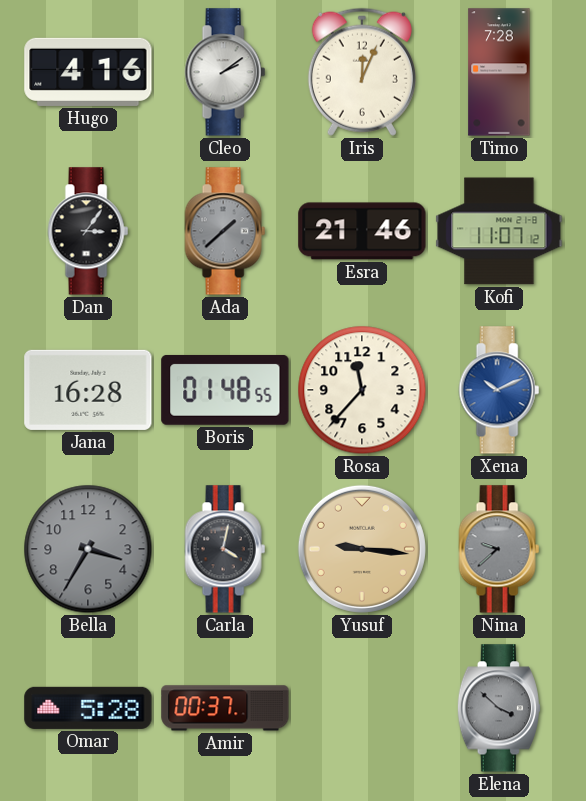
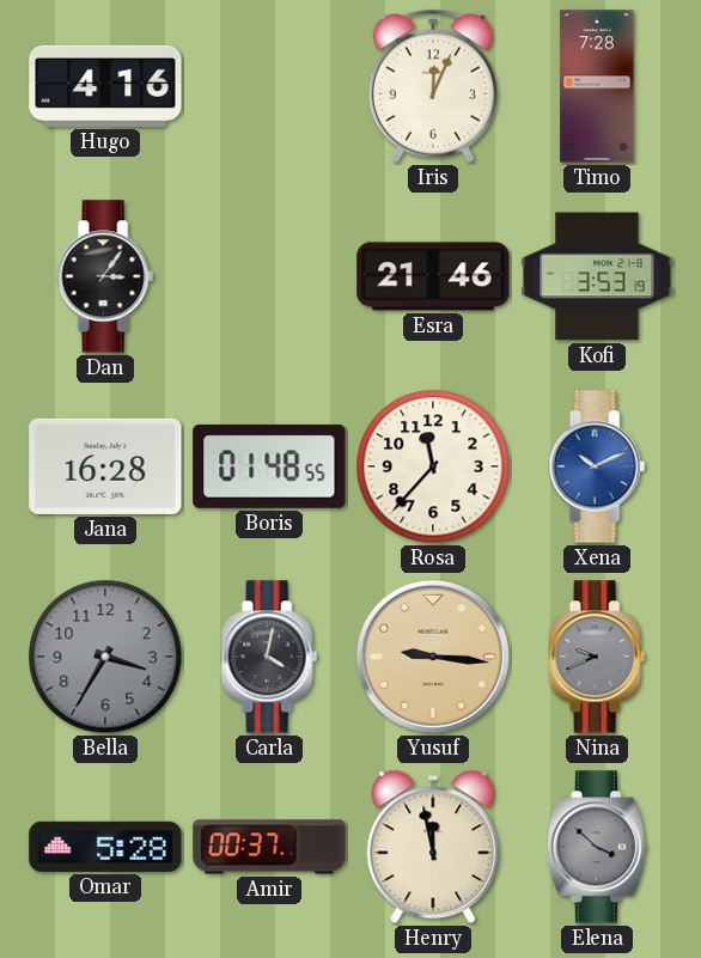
Cleo: 2:09 -> none
Ada: 1:38 -> none
Kofi: 11:07 -> 3:53
Nina: 9:38 -> 9:41
Henry: none -> 11:58
